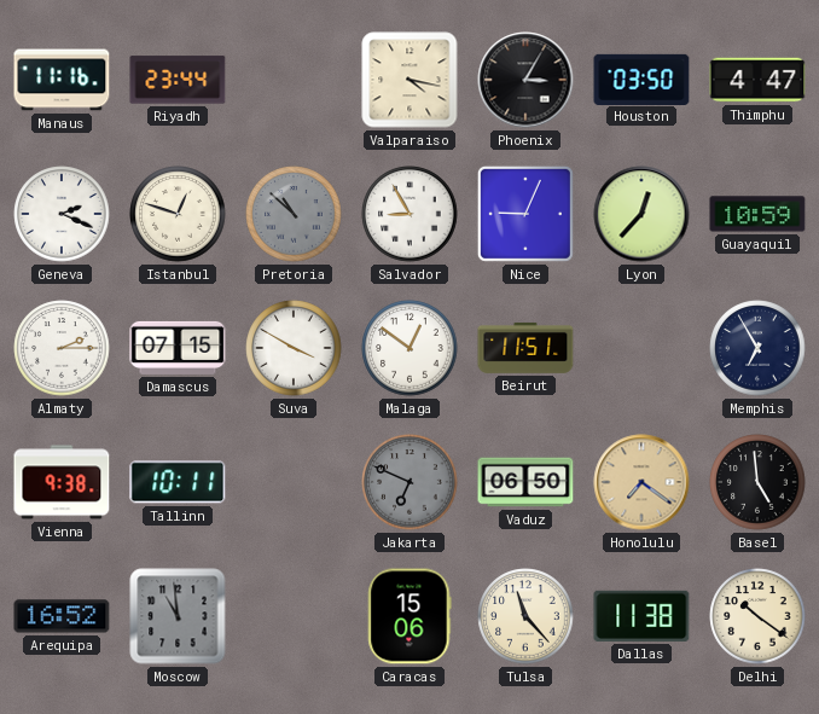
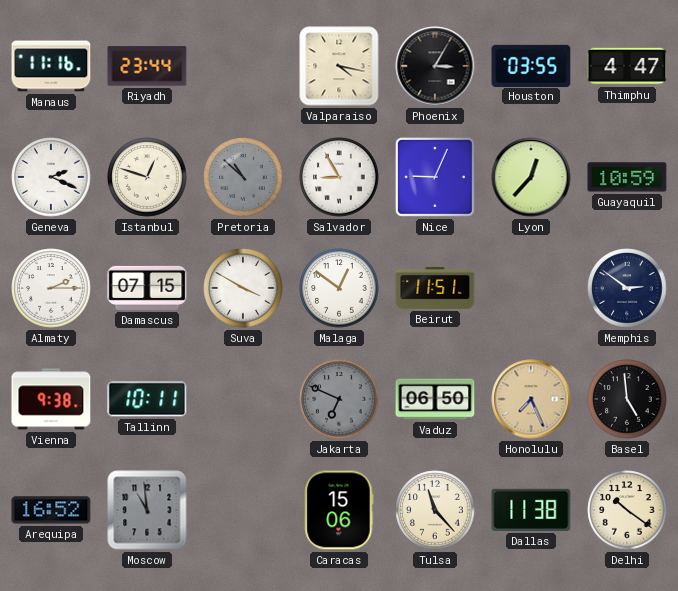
Houston: 03:50 -> 03:55
Memphis: 6:55 -> 2:51
Honolulu: 7:21 -> 7:26
